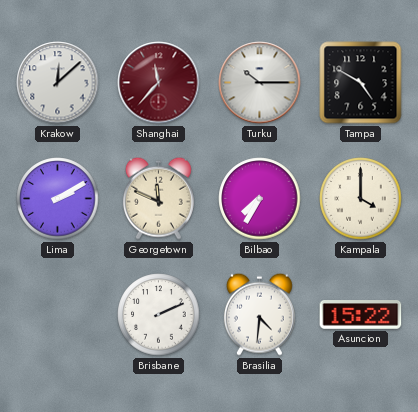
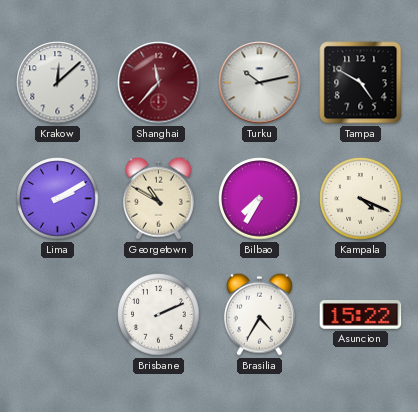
Turku: 10:15 -> 10:13
Georgetown: 11:49 -> 10:50
Kampala: 4:00 -> 4:19
Brasilia: 4:31 -> 4:35
